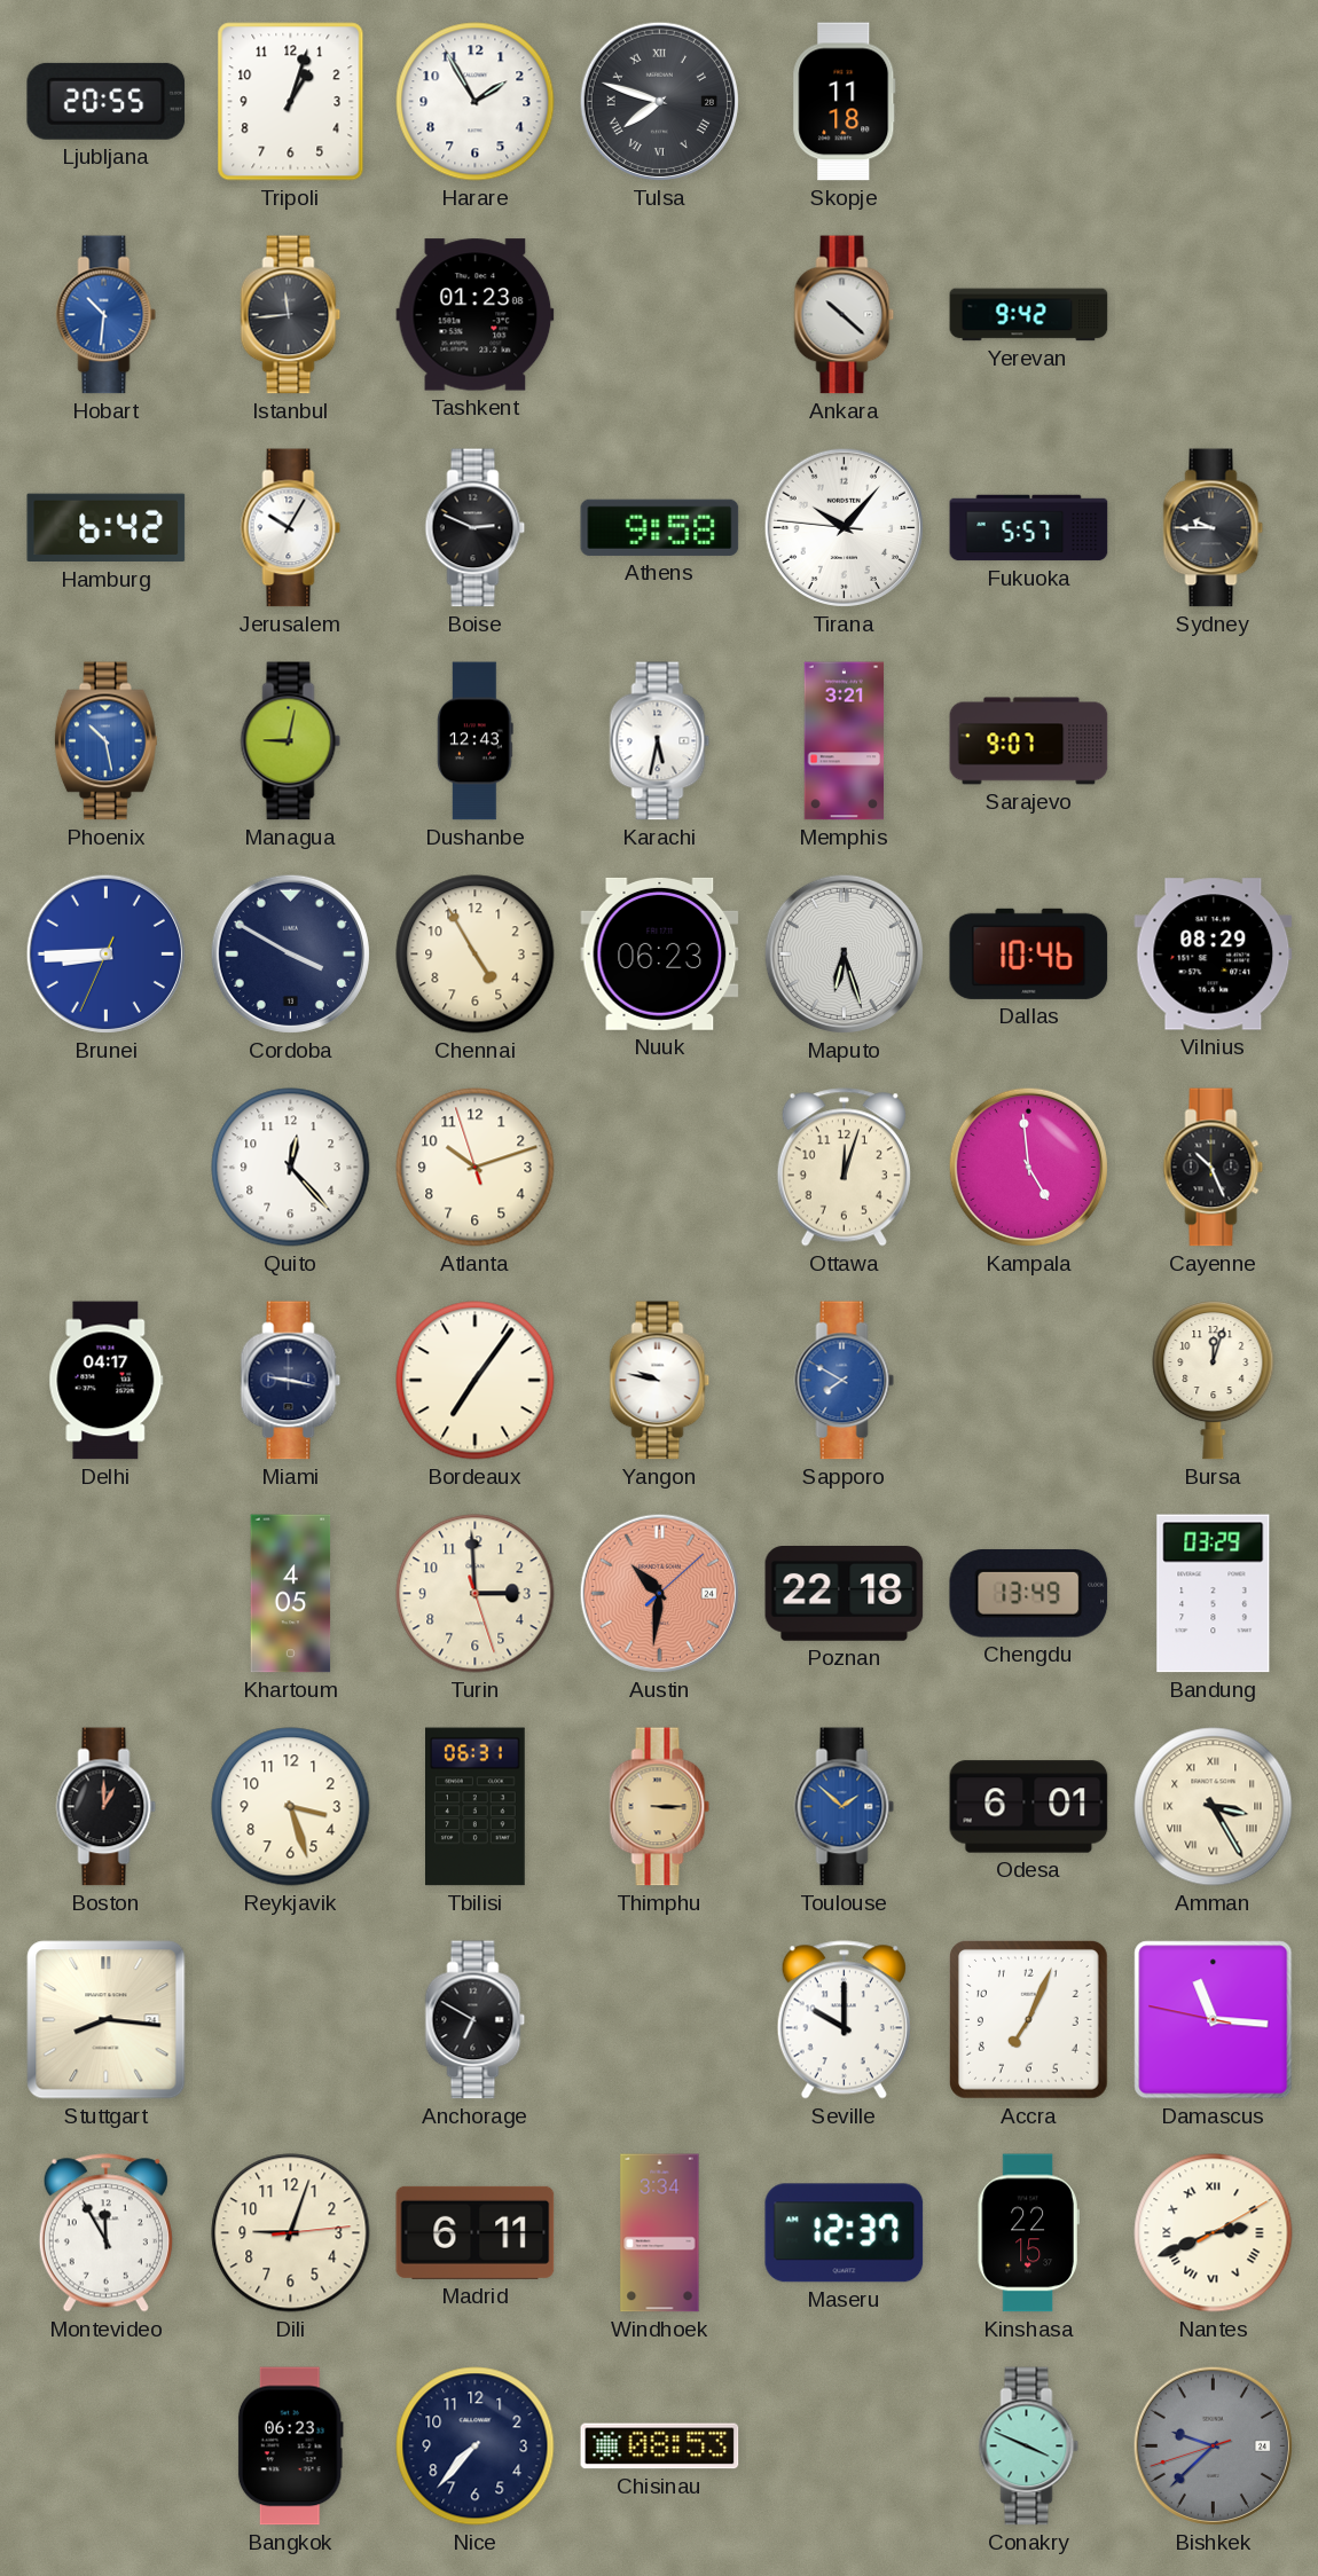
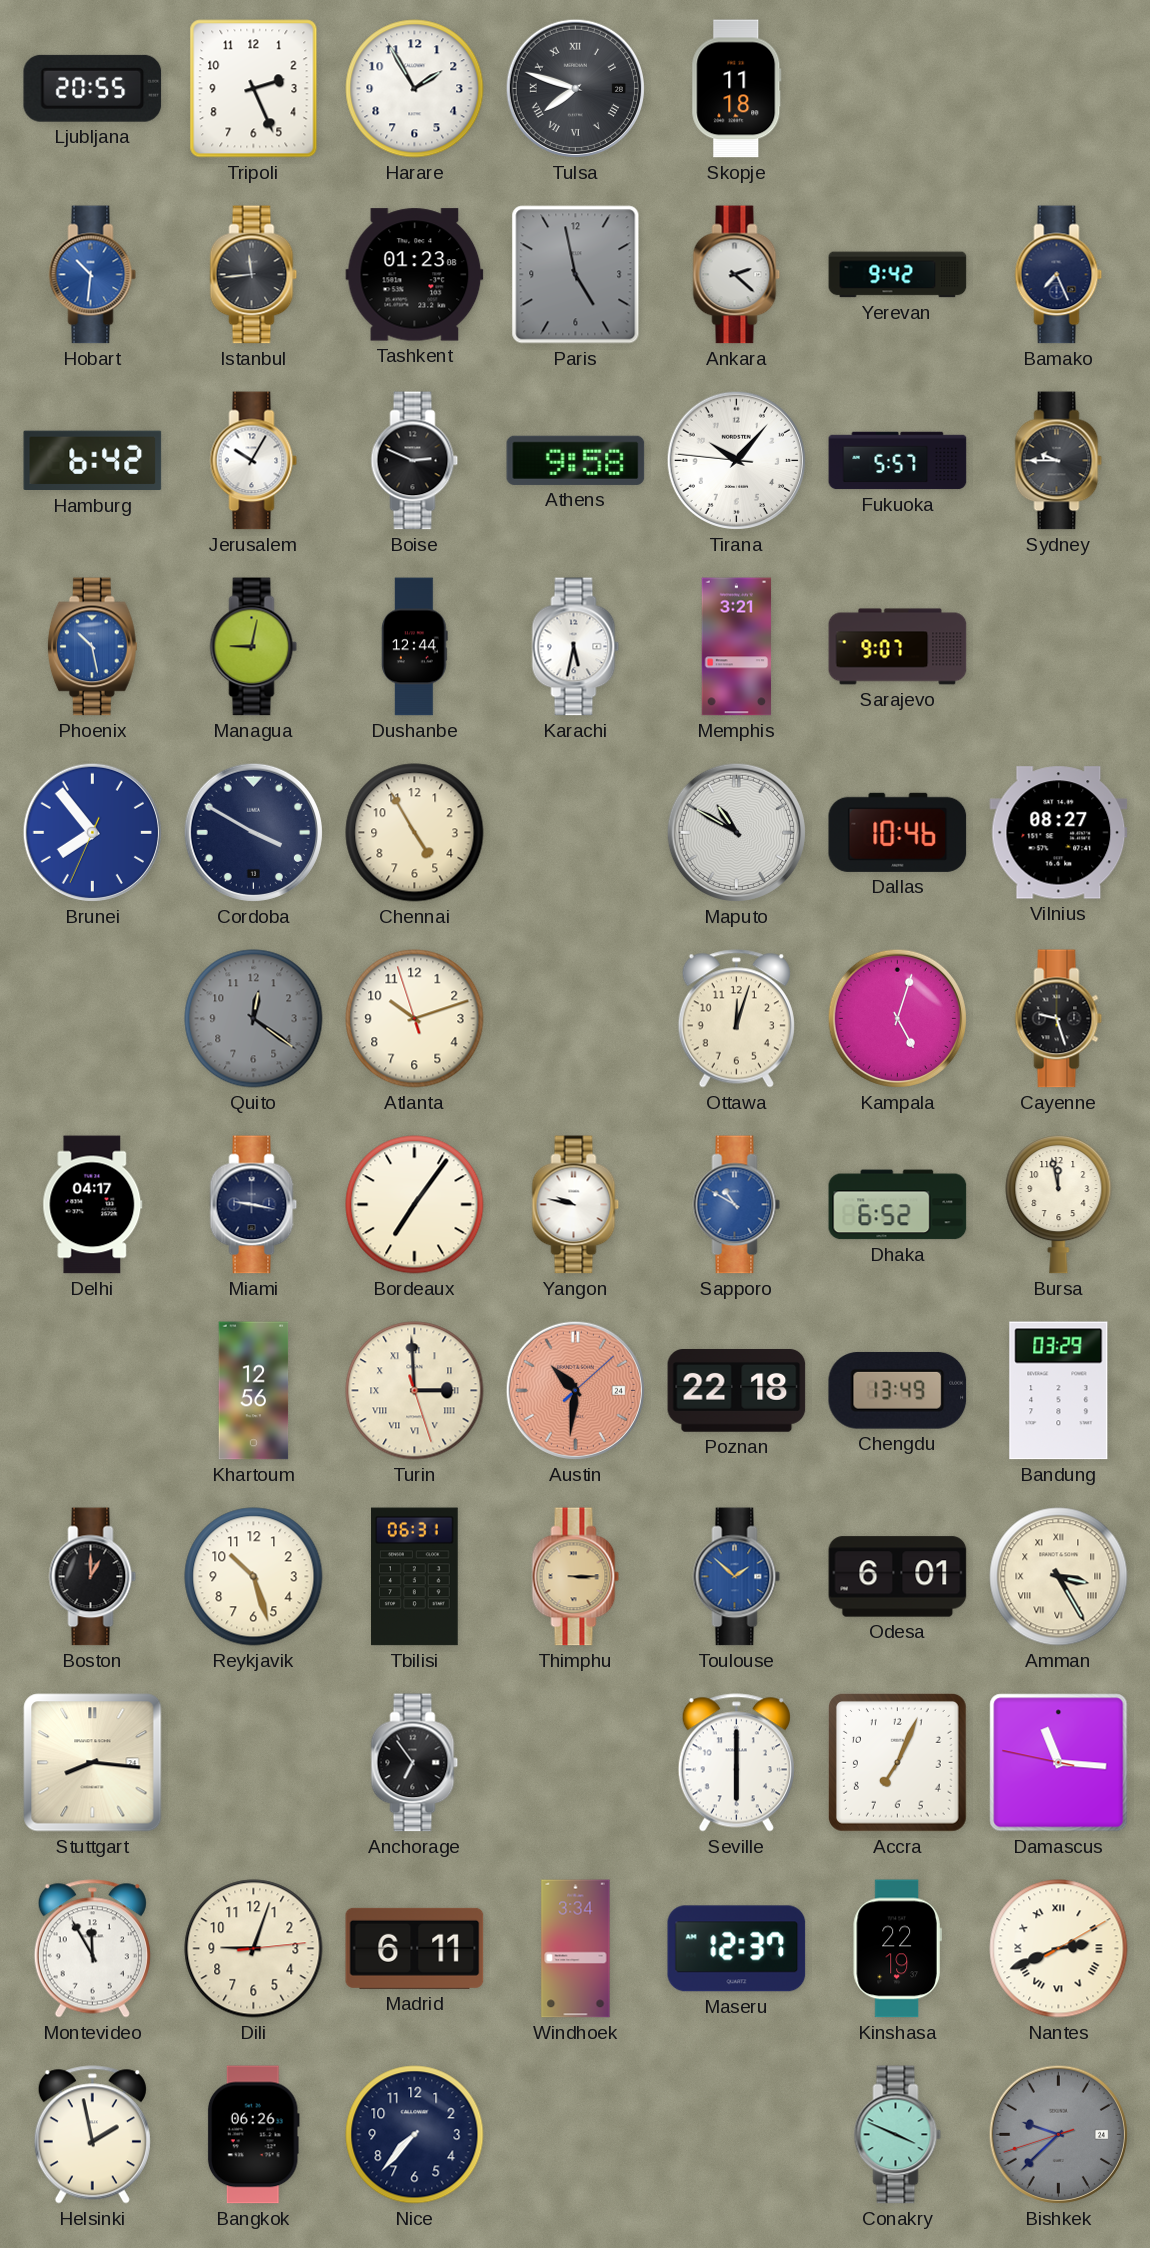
Tripoli: 1:03 -> 2:26
Paris: none -> 4:58
Ankara: 10:22 -> 2:22
Bamako: none -> 7:26
Dushanbe: 12:43 -> 12:44
Brunei: 8:44 -> 7:53
Nuuk: 06:23 -> none
Maputo: 6:27 -> 10:50
Vilnius: 08:29 -> 08:27
Quito: 12:23 -> 12:21
Quito dial: white -> grey
Kampala: 4:59 -> 5:03
Cayenne: 10:26 -> 9:27
Sapporo: 7:50 -> 10:50
Dhaka: none -> 6:52
Bursa: 12:03 -> 11:58
Khartoum: 4:05 -> 12:56
Turin numerals: Arabic -> Roman
Reykjavik: 3:27 -> 10:27
Anchorage: 6:50 -> 6:54
Seville: 10:00 -> 6:00
Kinshasa: 22:15 -> 22:19
Helsinki: none -> 1:58
Bangkok: 06:23 -> 06:26
Chisinau: 08:53 -> none
